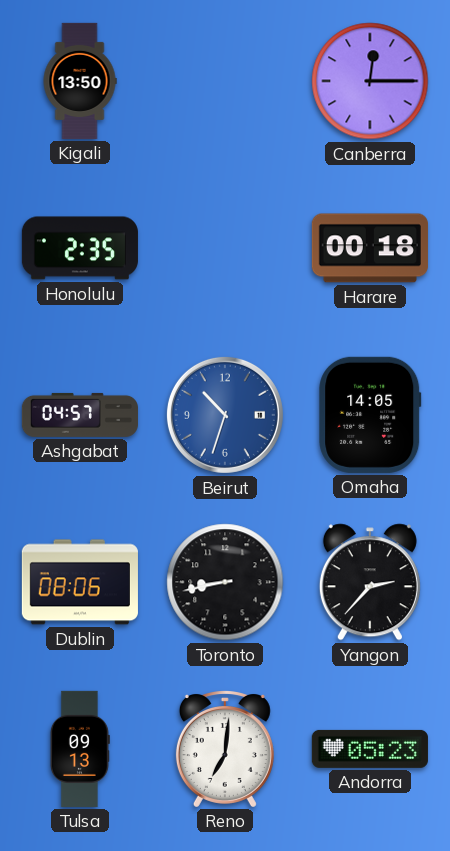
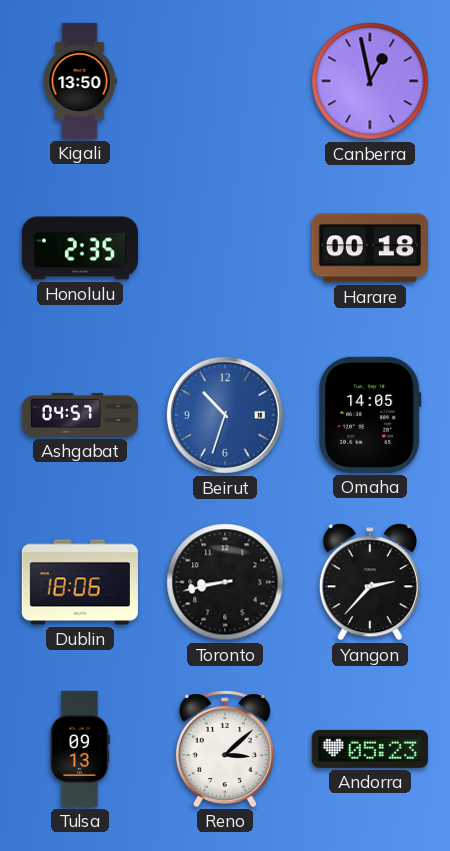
Canberra: 12:15 -> 12:58
Dublin: 08:06 -> 18:06
Reno: 7:01 -> 3:08
